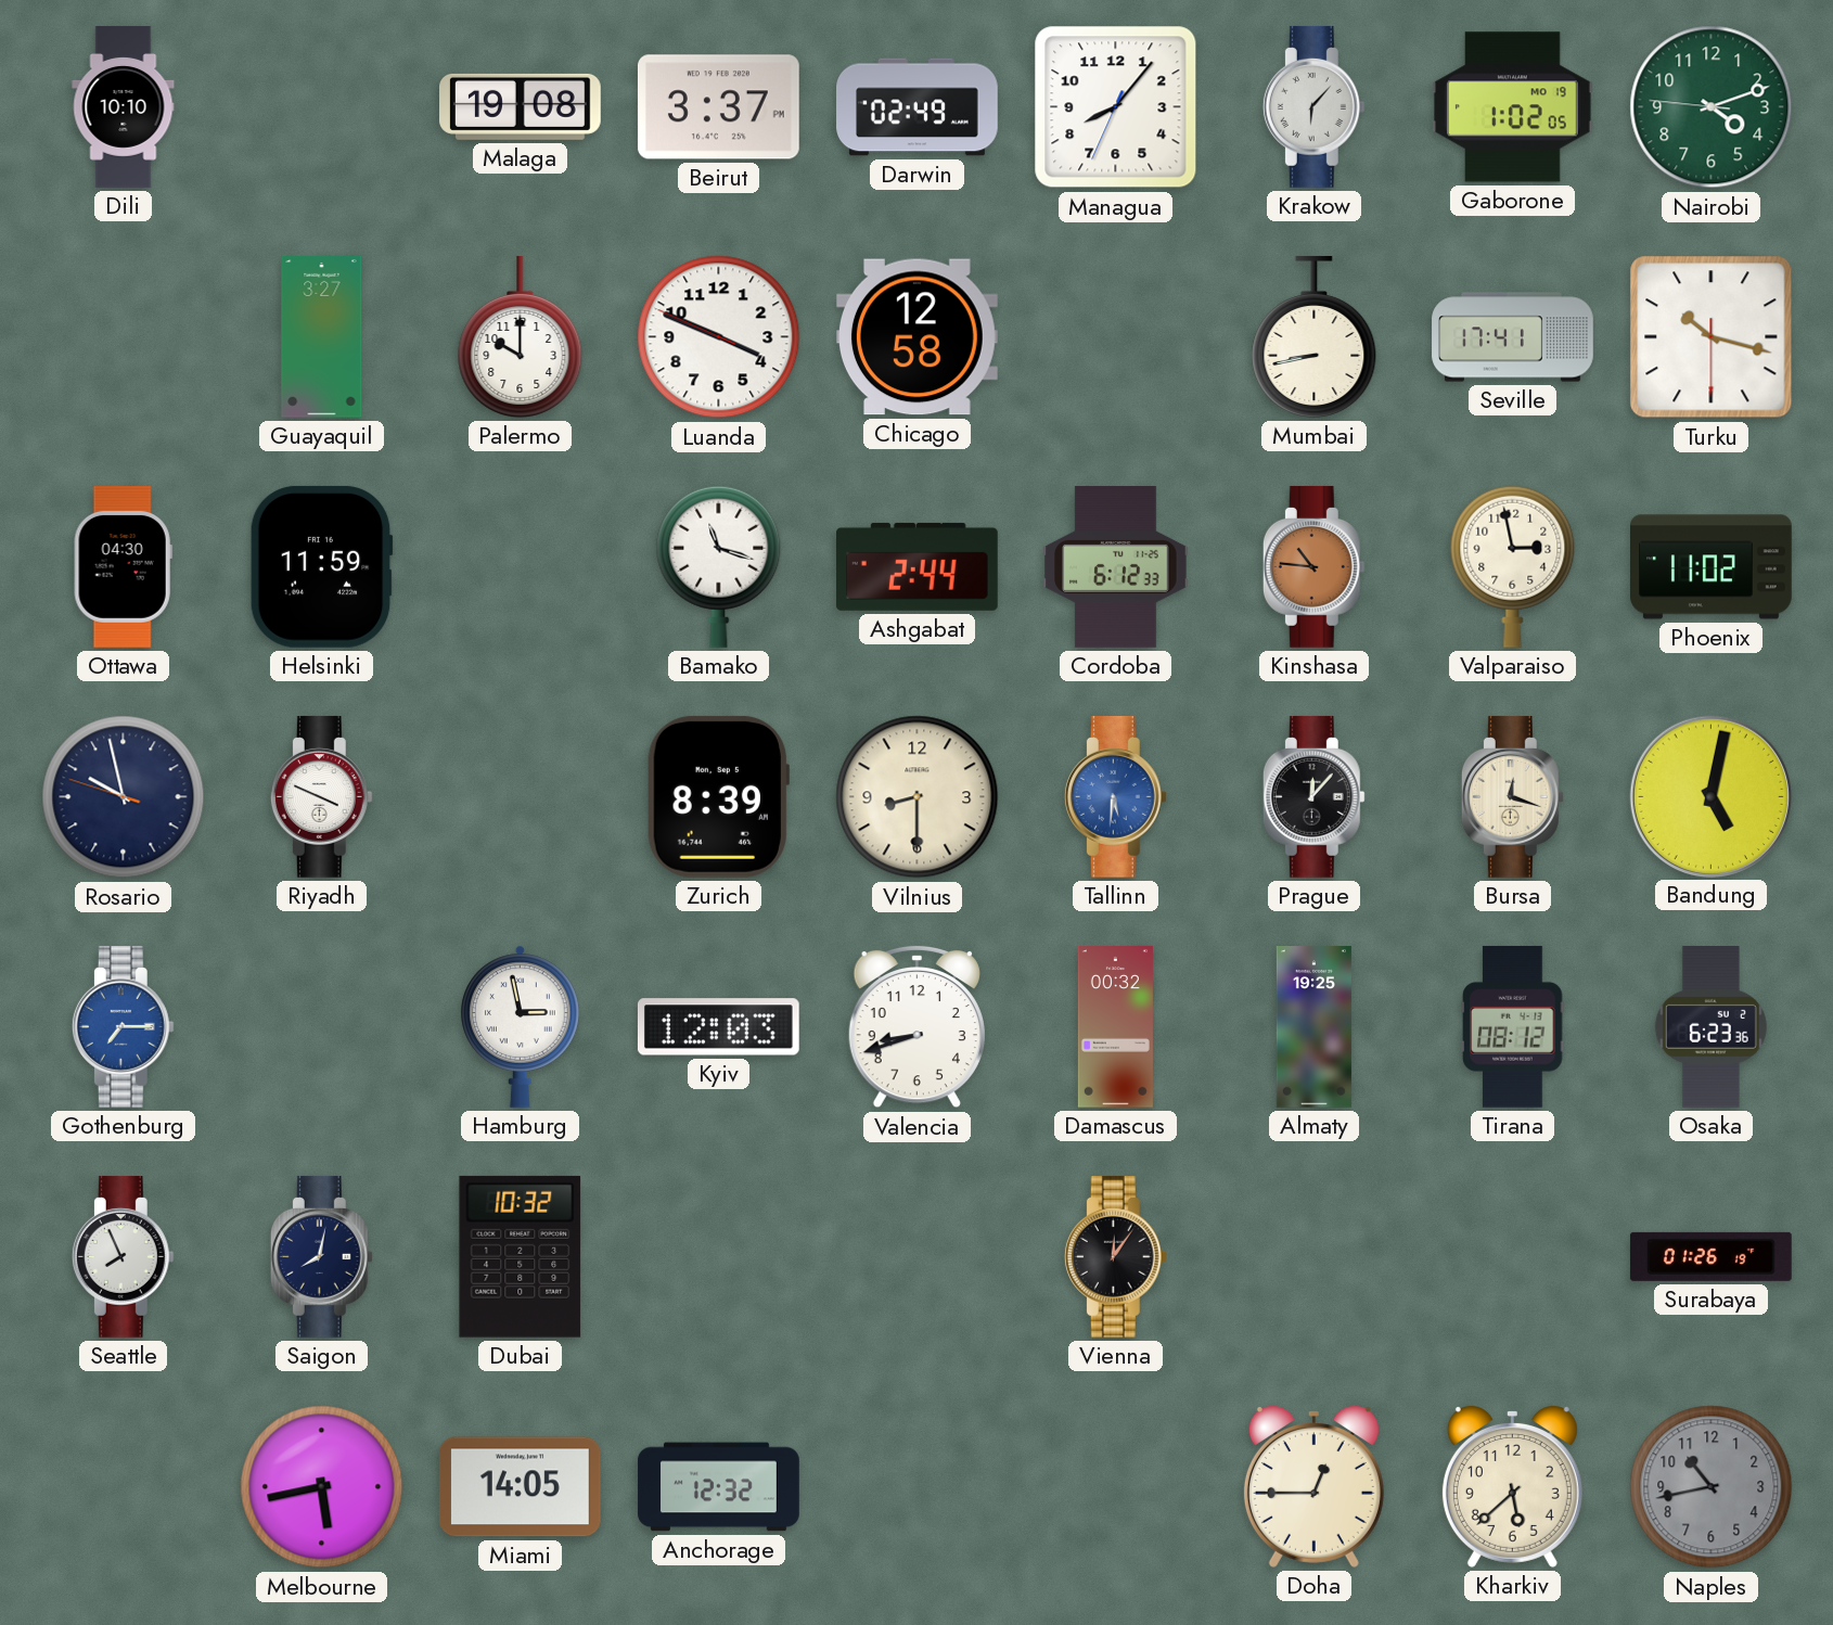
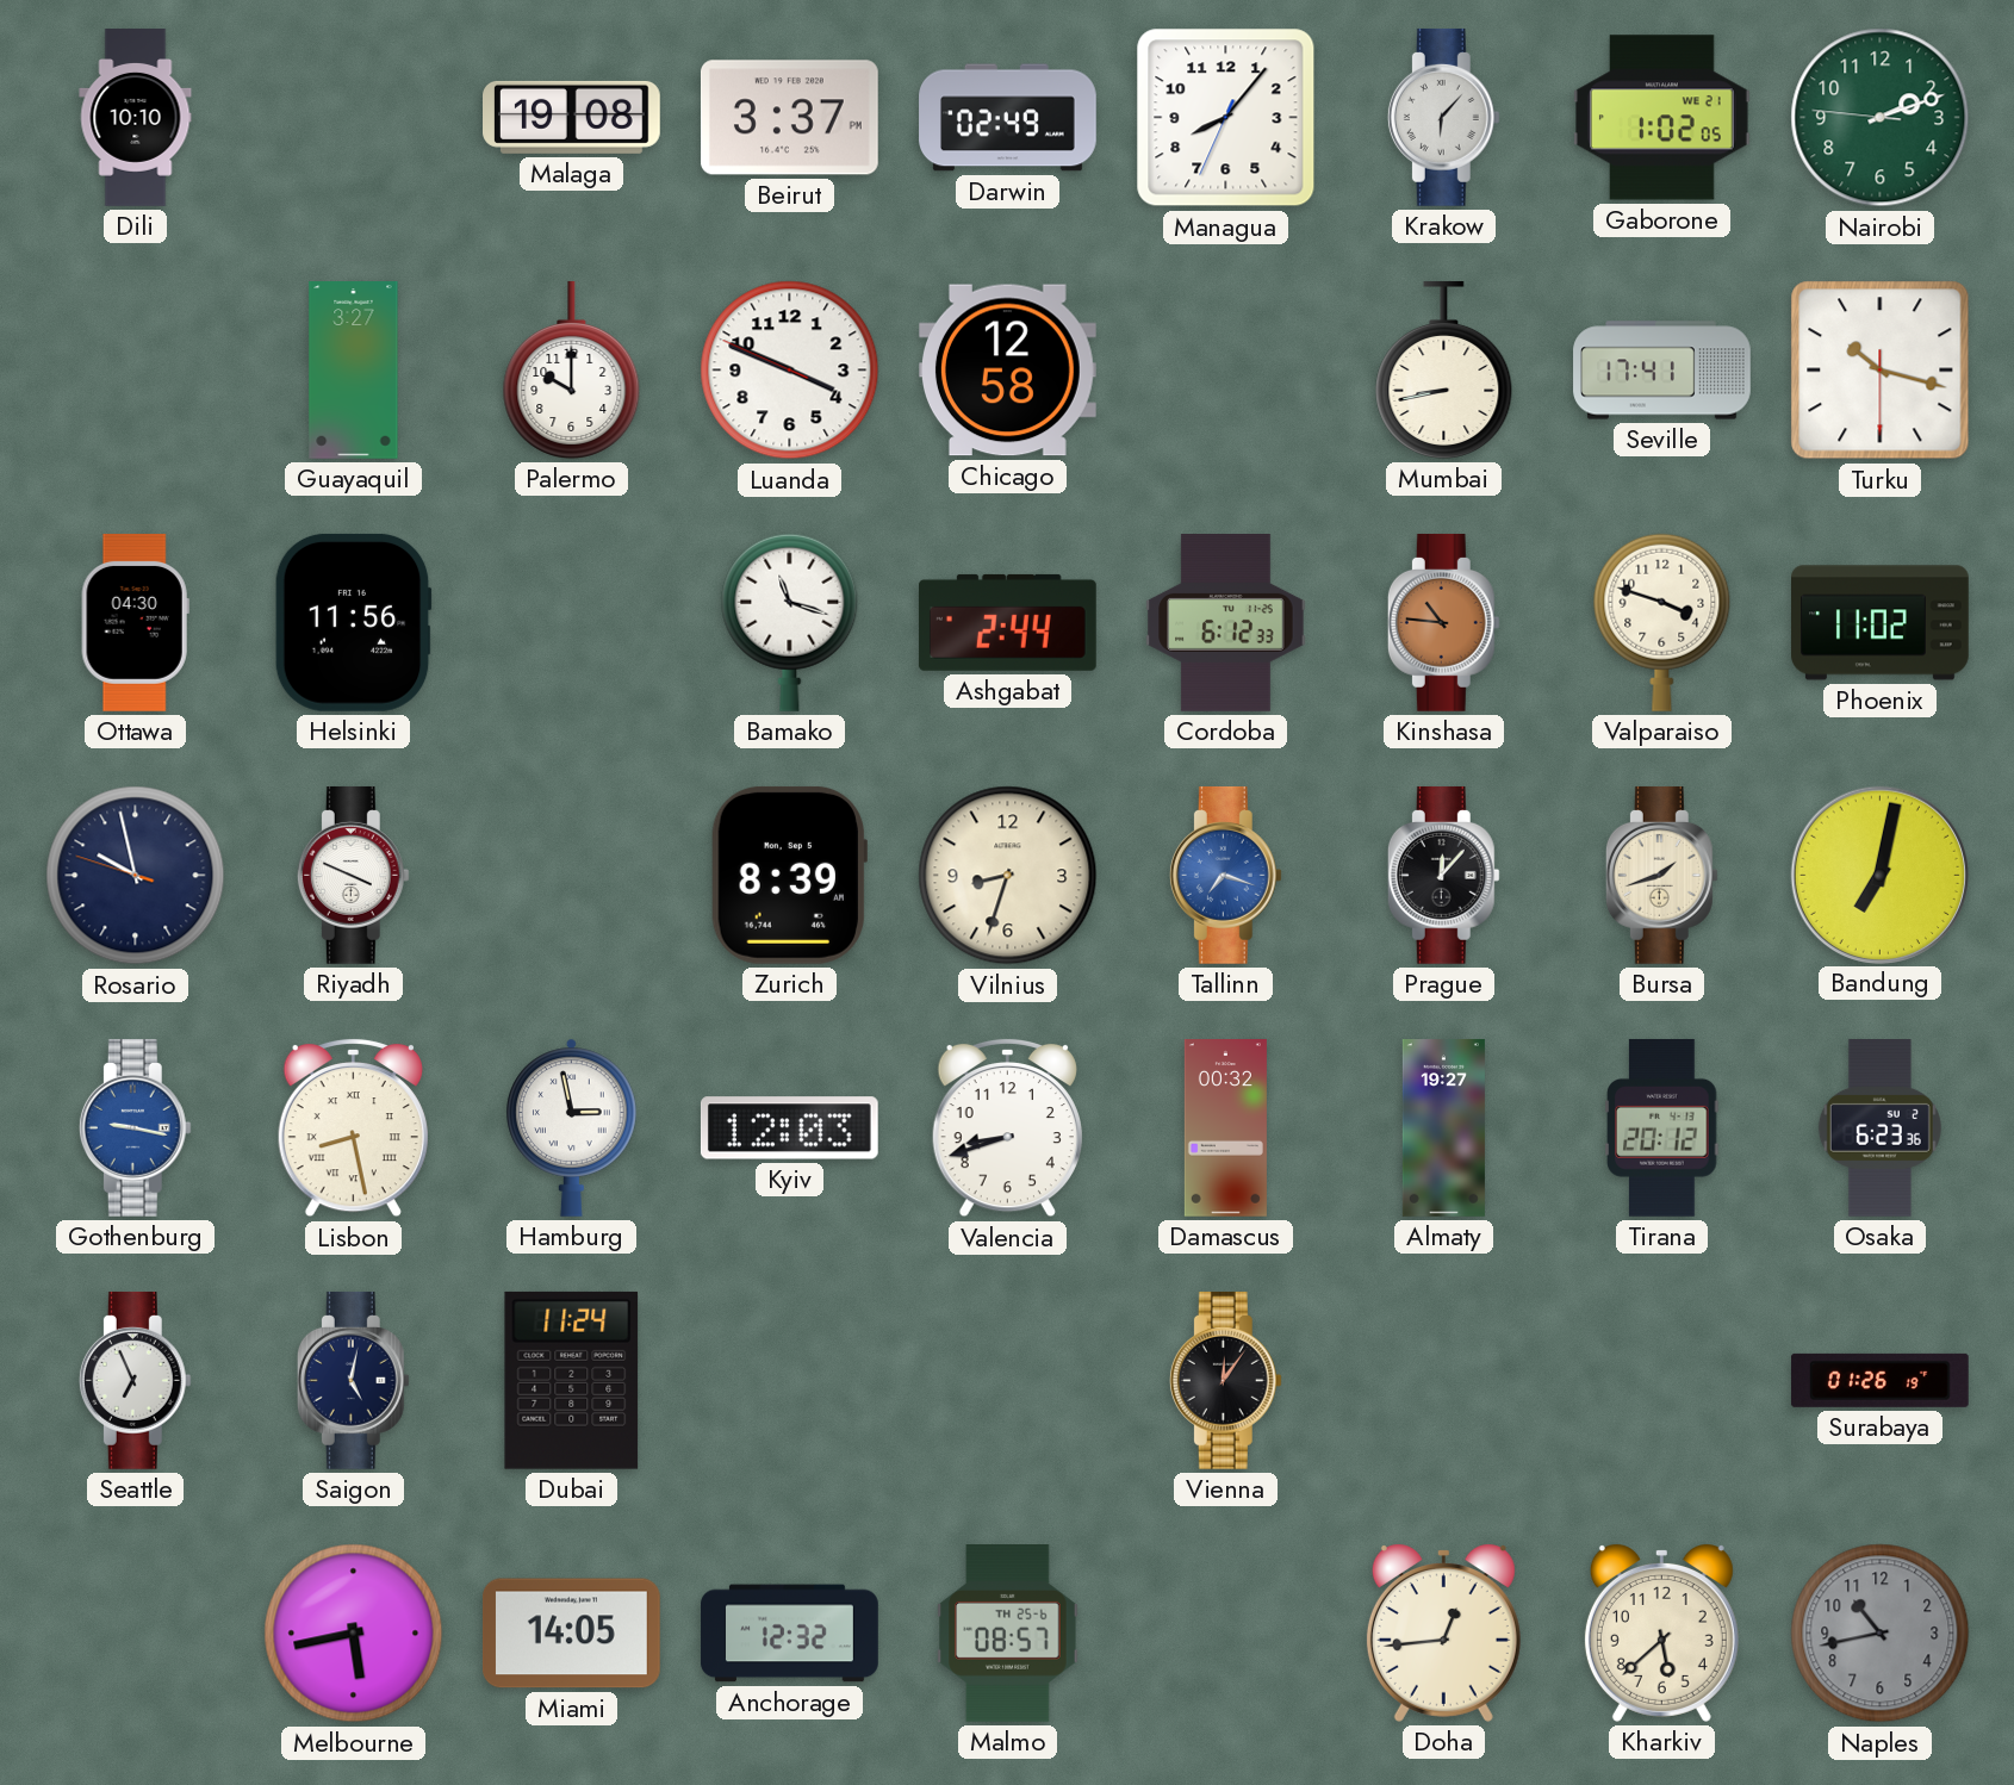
Gaborone date: MO 19 -> WE 21
Nairobi: 4:11 -> 2:11
Helsinki: 11:59 -> 11:56
Valparaiso: 2:58 -> 3:48
Vilnius: 8:30 -> 8:33
Tallinn: 5:31 -> 7:18
Bursa: 12:18 -> 1:42
Bandung: 5:02 -> 7:02
Gothenburg: 7:15 -> 9:17
Lisbon: none -> 8:28
Almaty: 19:25 -> 19:27
Tirana: 08:12 -> 20:12
Seattle: 7:56 -> 6:56
Saigon: 8:02 -> 5:02
Dubai: 10:32 -> 11:24
Malmo: none -> 08:57
Doha: 12:45 -> 12:44
